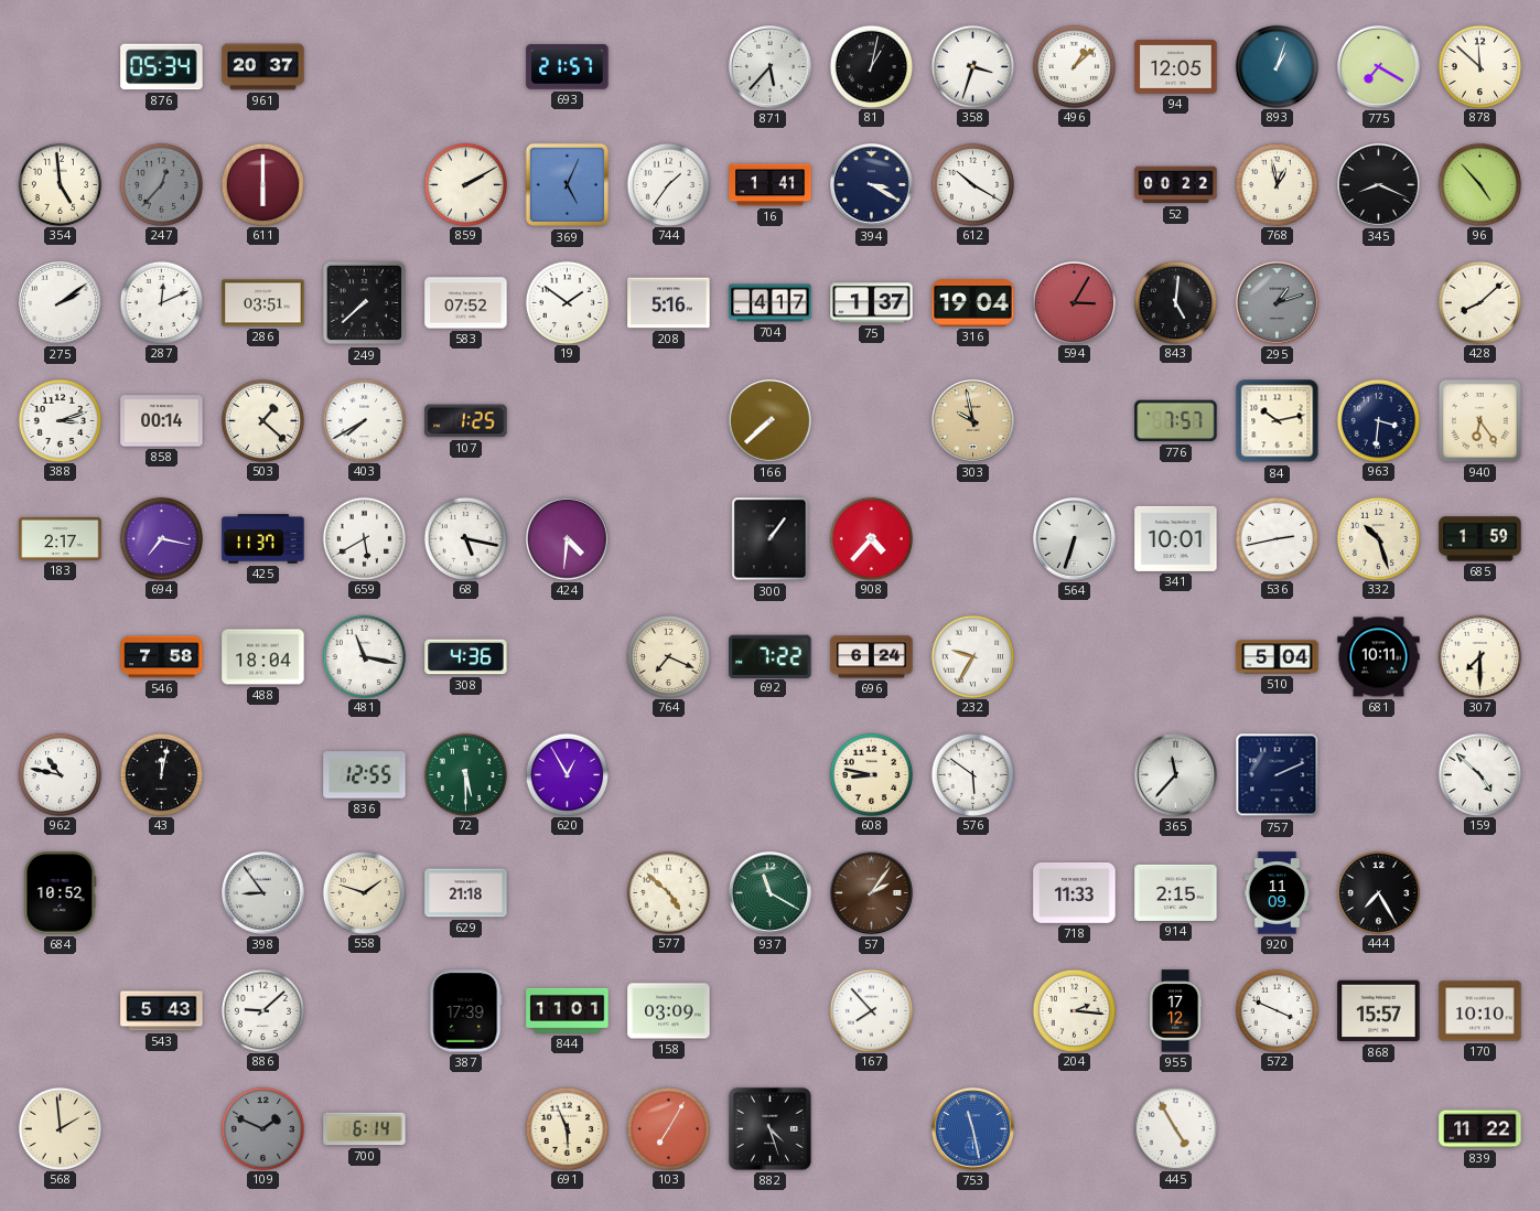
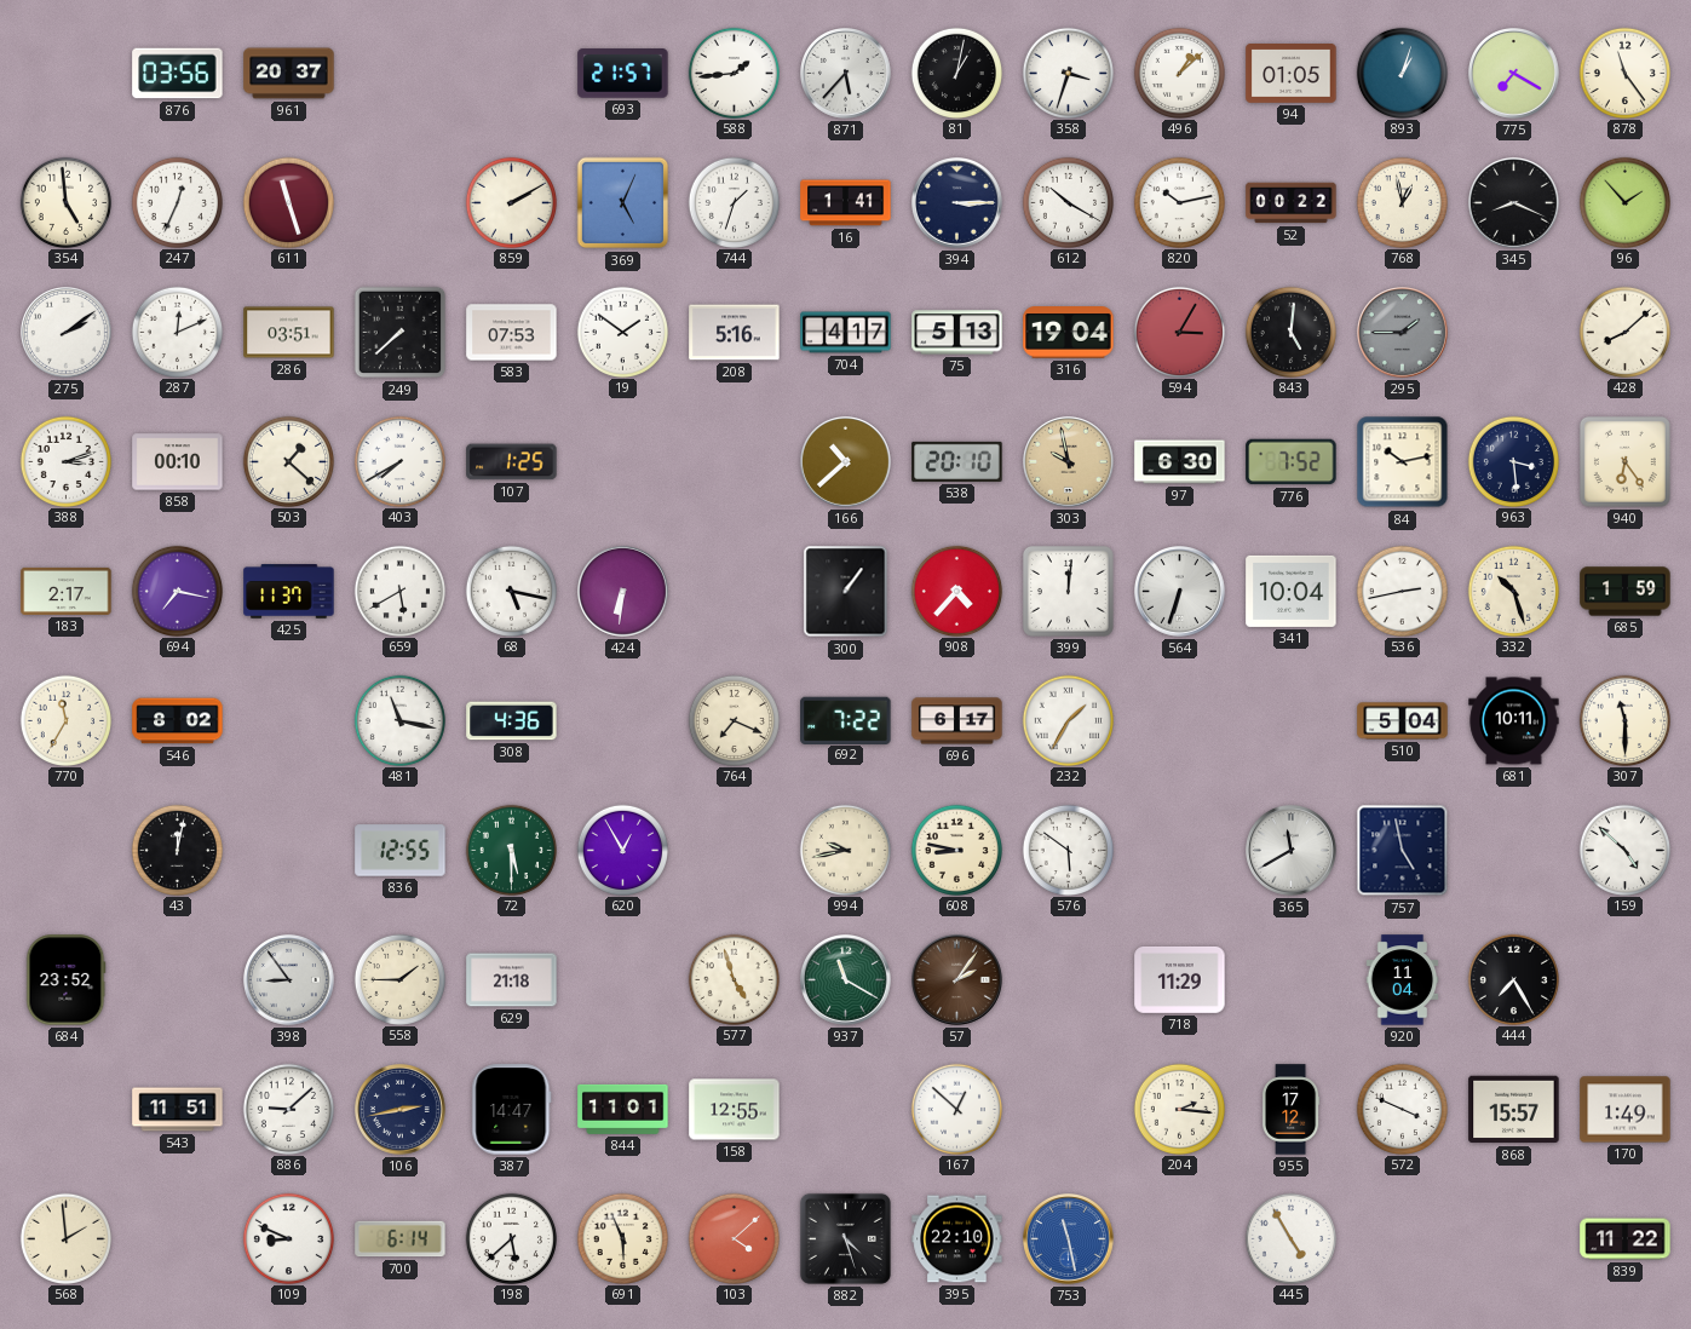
876: 05:34 -> 03:56
588: none -> 1:44
94: 12:05 -> 01:05
878: 11:52 -> 11:24
247: 12:37 -> 12:34
247 dial: grey -> white
611: 6:00 -> 11:27
744: 1:36 -> 1:33
394: 3:20 -> 3:15
820: none -> 10:13
96: 4:53 -> 1:53
583: 07:52 -> 07:53
75: 1:37 -> 5:13
295: 1:12 -> 1:45
858: 00:14 -> 00:10
166: 7:38 -> 10:38
538: none -> 20:10
97: none -> 6:30
776: 7:57 -> 7:52
963: 3:31 -> 3:29
424: 4:31 -> 6:31
399: none -> 12:01
341: 10:01 -> 10:04
770: none -> 11:35
546: 7:58 -> 8:02
488: 18:04 -> none
696: 6:24 -> 6:17
232: 9:35 -> 1:35
307: 7:30 -> 11:30
962: 10:47 -> none
994: none -> 9:43
365: 11:37 -> 11:40
757: 2:11 -> 4:58
684: 10:52 -> 23:52
558: 1:48 -> 1:45
577: 4:52 -> 4:57
718: 11:33 -> 11:29
914: 2:15 -> none
920: 11:09 -> 11:04
543: 5:43 -> 11:51
106: none -> 2:43
387: 17:39 -> 14:47
158: 03:09 -> 12:55
167: 7:53 -> 12:52
170: 10:10 -> 1:49
109: 1:49 -> 8:49
109 dial: grey -> white
198: none -> 5:38
103: 7:05 -> 4:08
395: none -> 22:10
